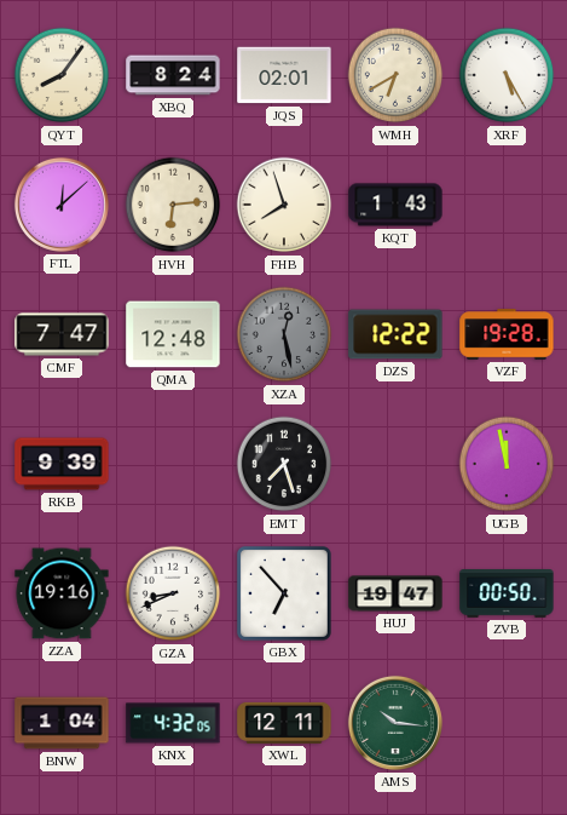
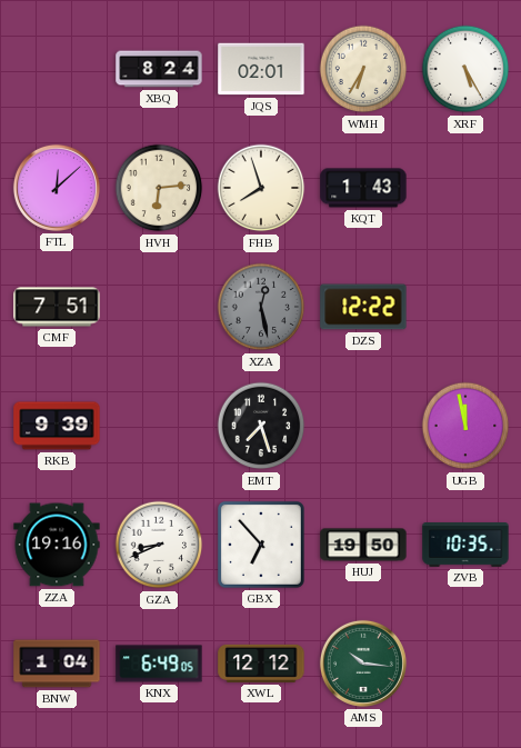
QYT: 8:06 -> none
WMH: 6:40 -> 6:35
CMF: 7:47 -> 7:51
QMA: 12:48 -> none
VZF: 19:28 -> none
HUJ: 19:47 -> 19:50
ZVB: 00:50 -> 10:35
KNX: 4:32 -> 6:49
XWL: 12:11 -> 12:12
